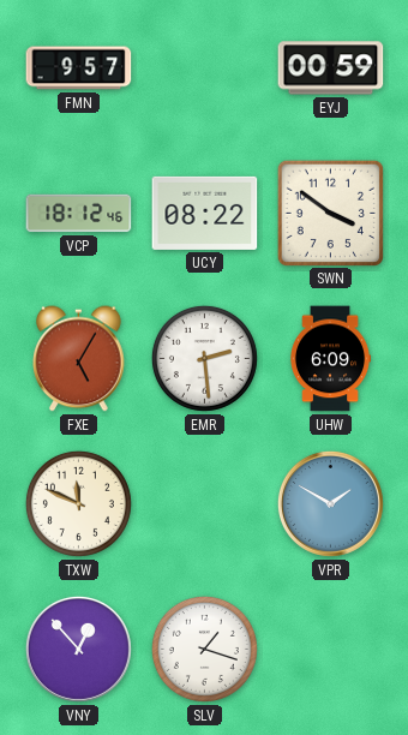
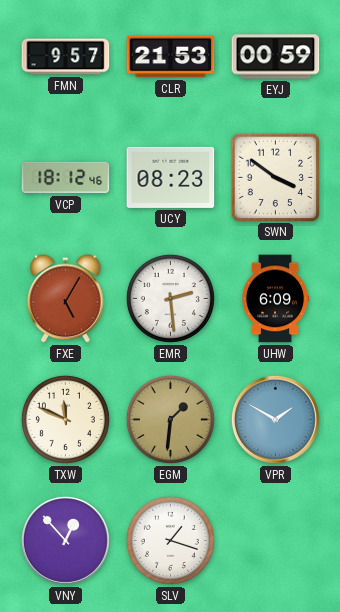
CLR: none -> 21:53
UCY: 08:22 -> 08:23
EGM: none -> 1:31
